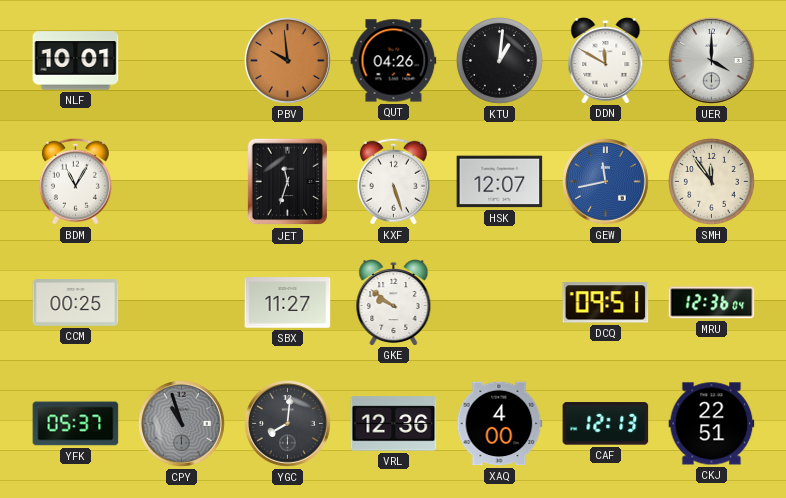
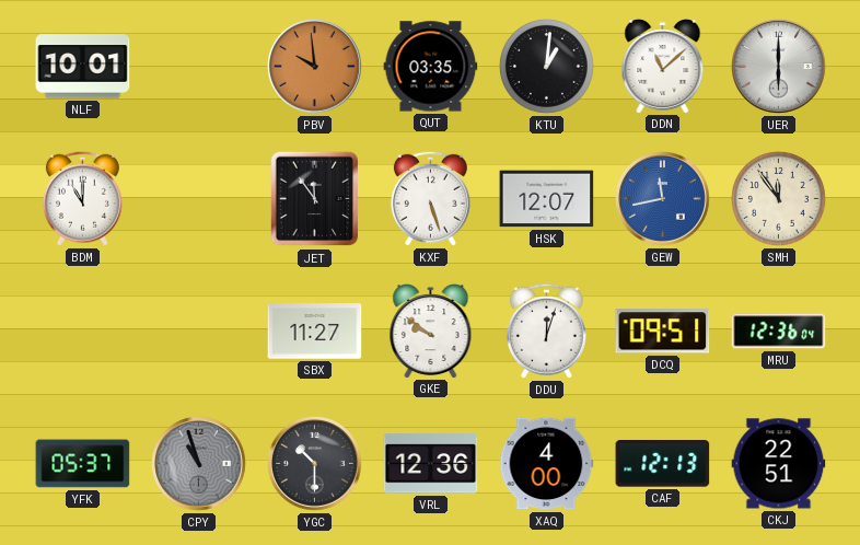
QUT: 04:26 -> 03:35
DDN: 11:50 -> 11:08
UER: 4:00 -> 6:00
BDM: 11:05 -> 11:00
JET: 11:33 -> 11:54
CCM: 00:25 -> none
DDU: none -> 12:03
YGC: 8:01 -> 10:30
